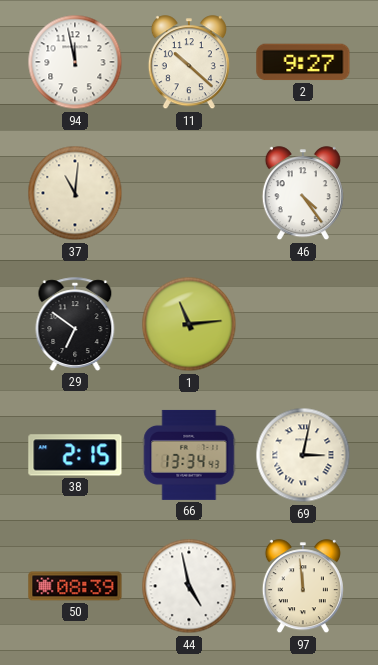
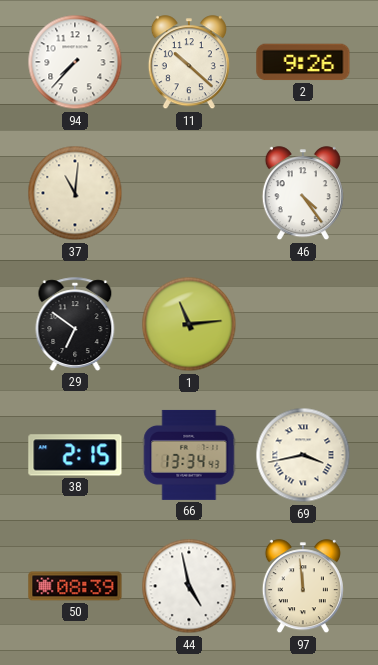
94: 11:58 -> 7:37
2: 9:27 -> 9:26
69: 3:02 -> 3:43
